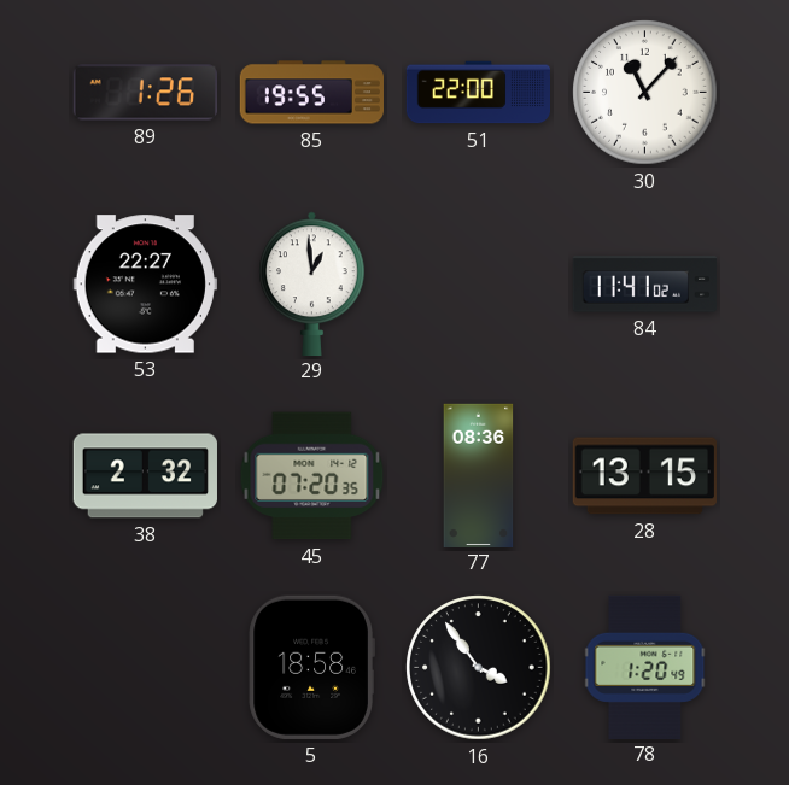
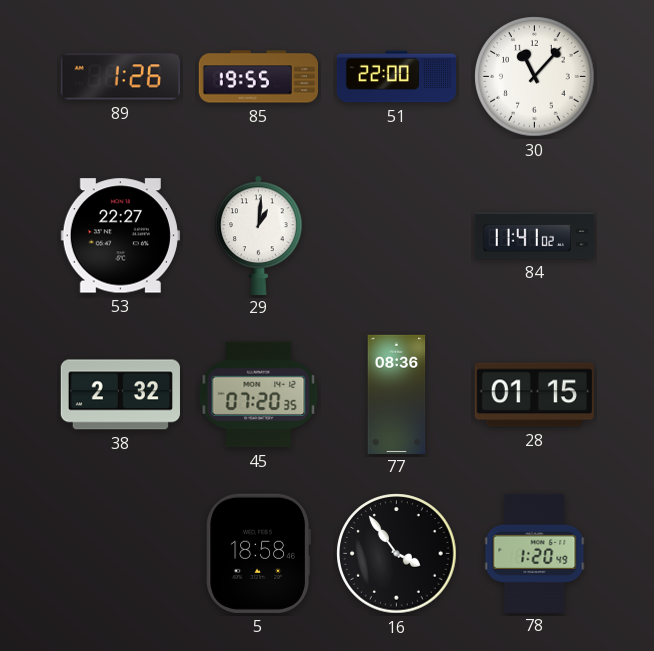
29: 12:59 -> 1:01
28: 13:15 -> 01:15
